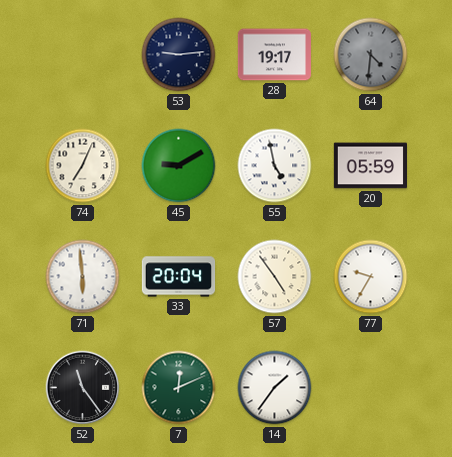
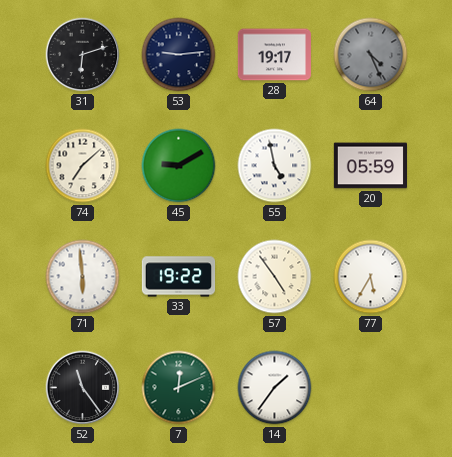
31: none -> 6:12
64: 4:31 -> 4:26
74: 7:04 -> 7:08
33: 20:04 -> 19:22
77: 9:35 -> 5:35
